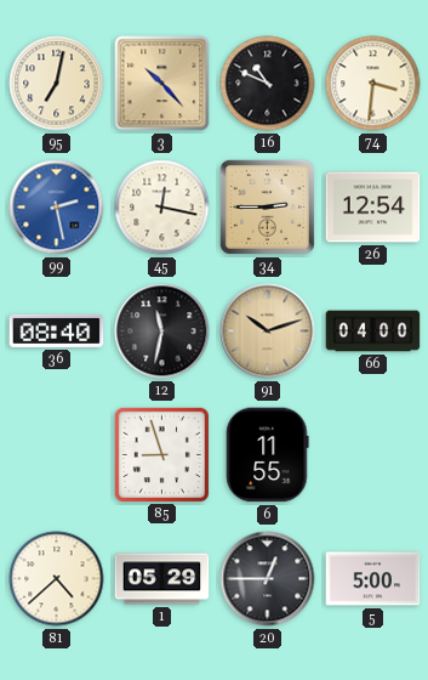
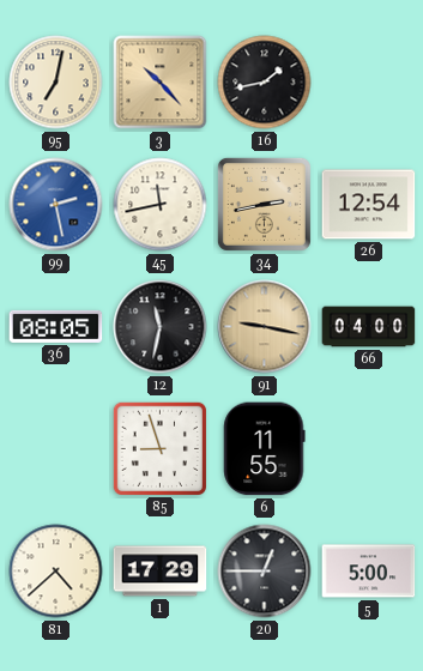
16: 10:49 -> 1:43
74: 3:31 -> none
45: 12:17 -> 11:43
34: 2:45 -> 2:43
36: 08:40 -> 08:05
91: 10:12 -> 9:17
1: 05:29 -> 17:29
